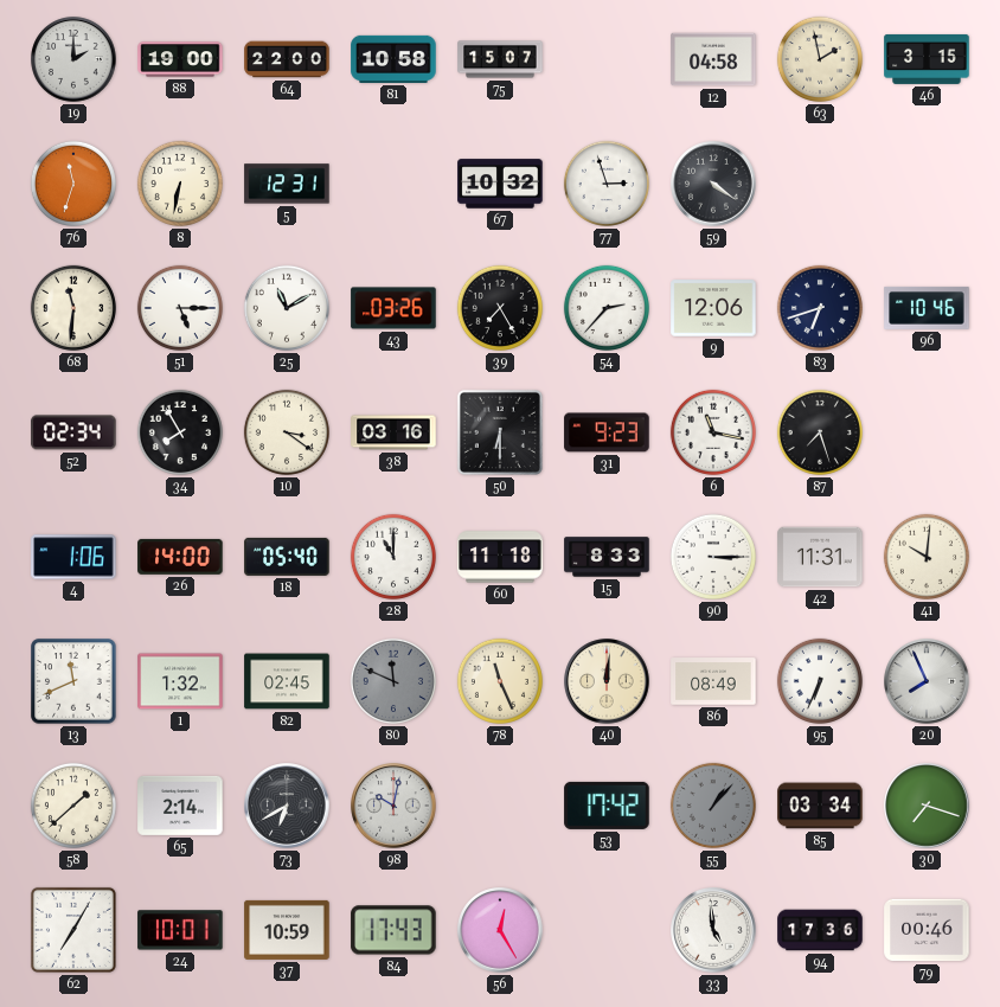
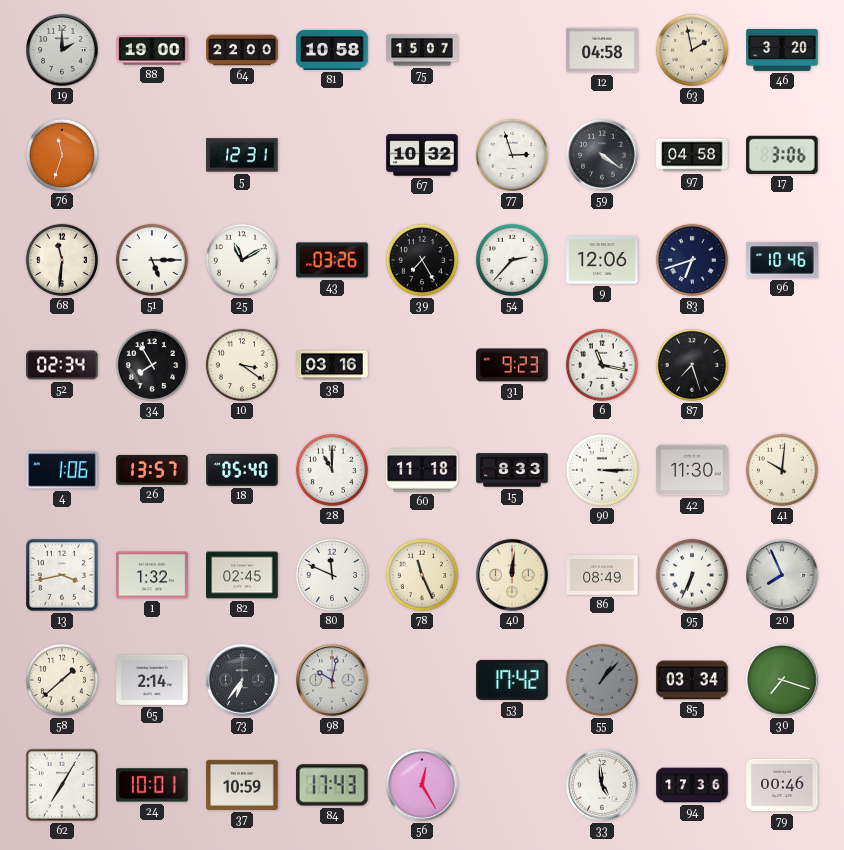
46: 3:15 -> 3:20
8: 6:32 -> none
97: none -> 04:58
17: none -> 3:06
50: 6:30 -> none
26: 14:00 -> 13:57
42: 11:31 -> 11:30
13: 11:41 -> 3:43
80 dial: grey -> white
73: 6:40 -> 6:36
